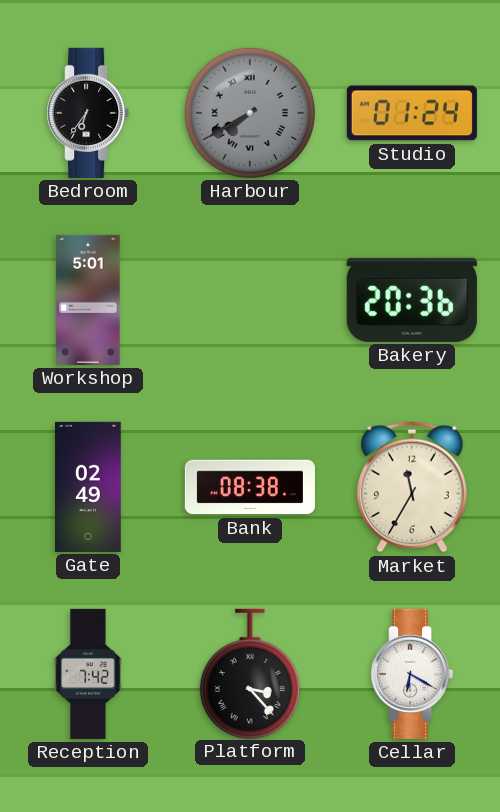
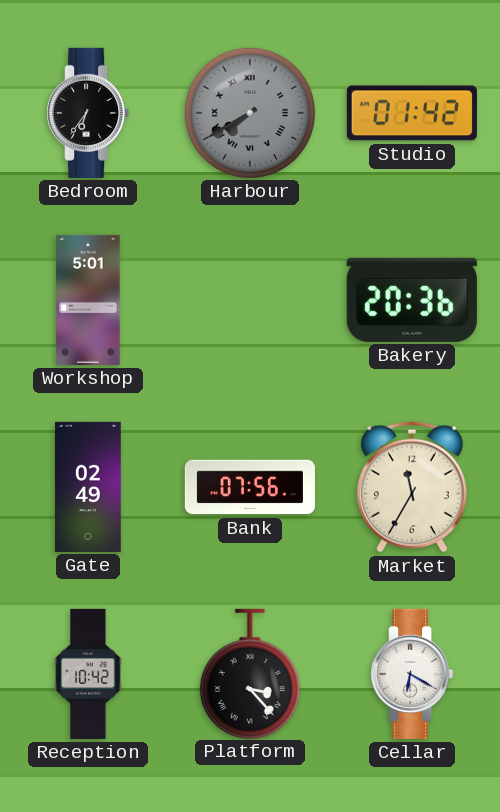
Studio: 01:24 -> 01:42
Bank: 08:38 -> 07:56
Reception: 7:42 -> 10:42
